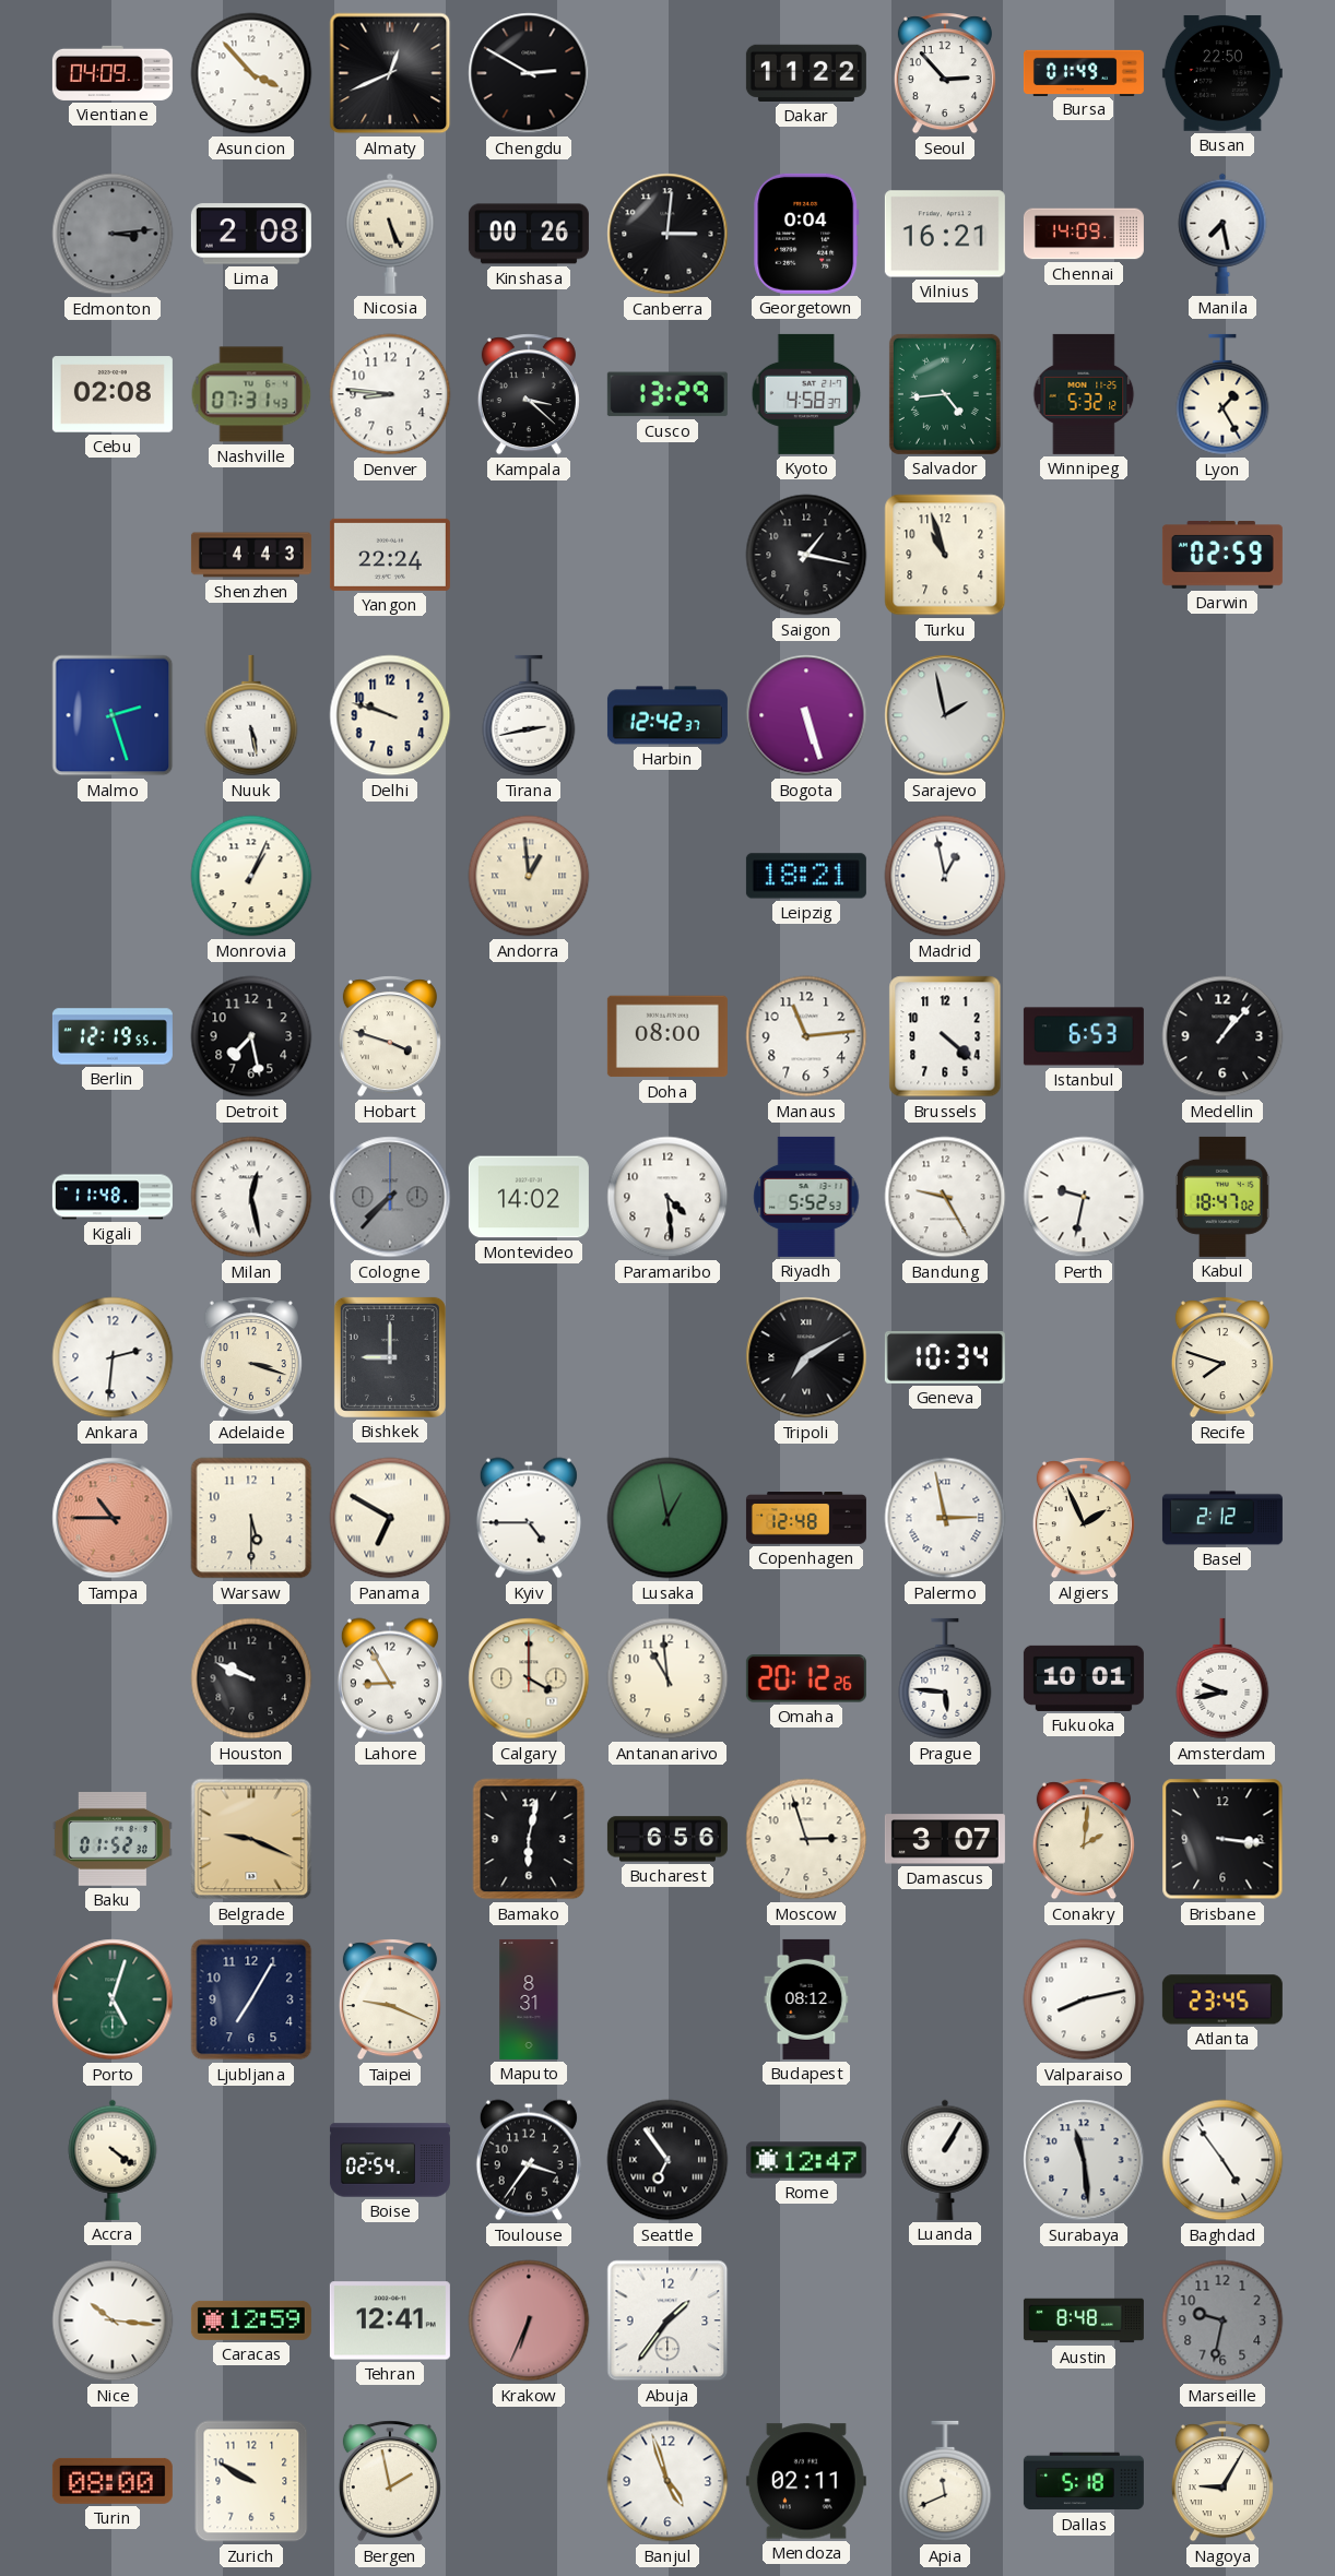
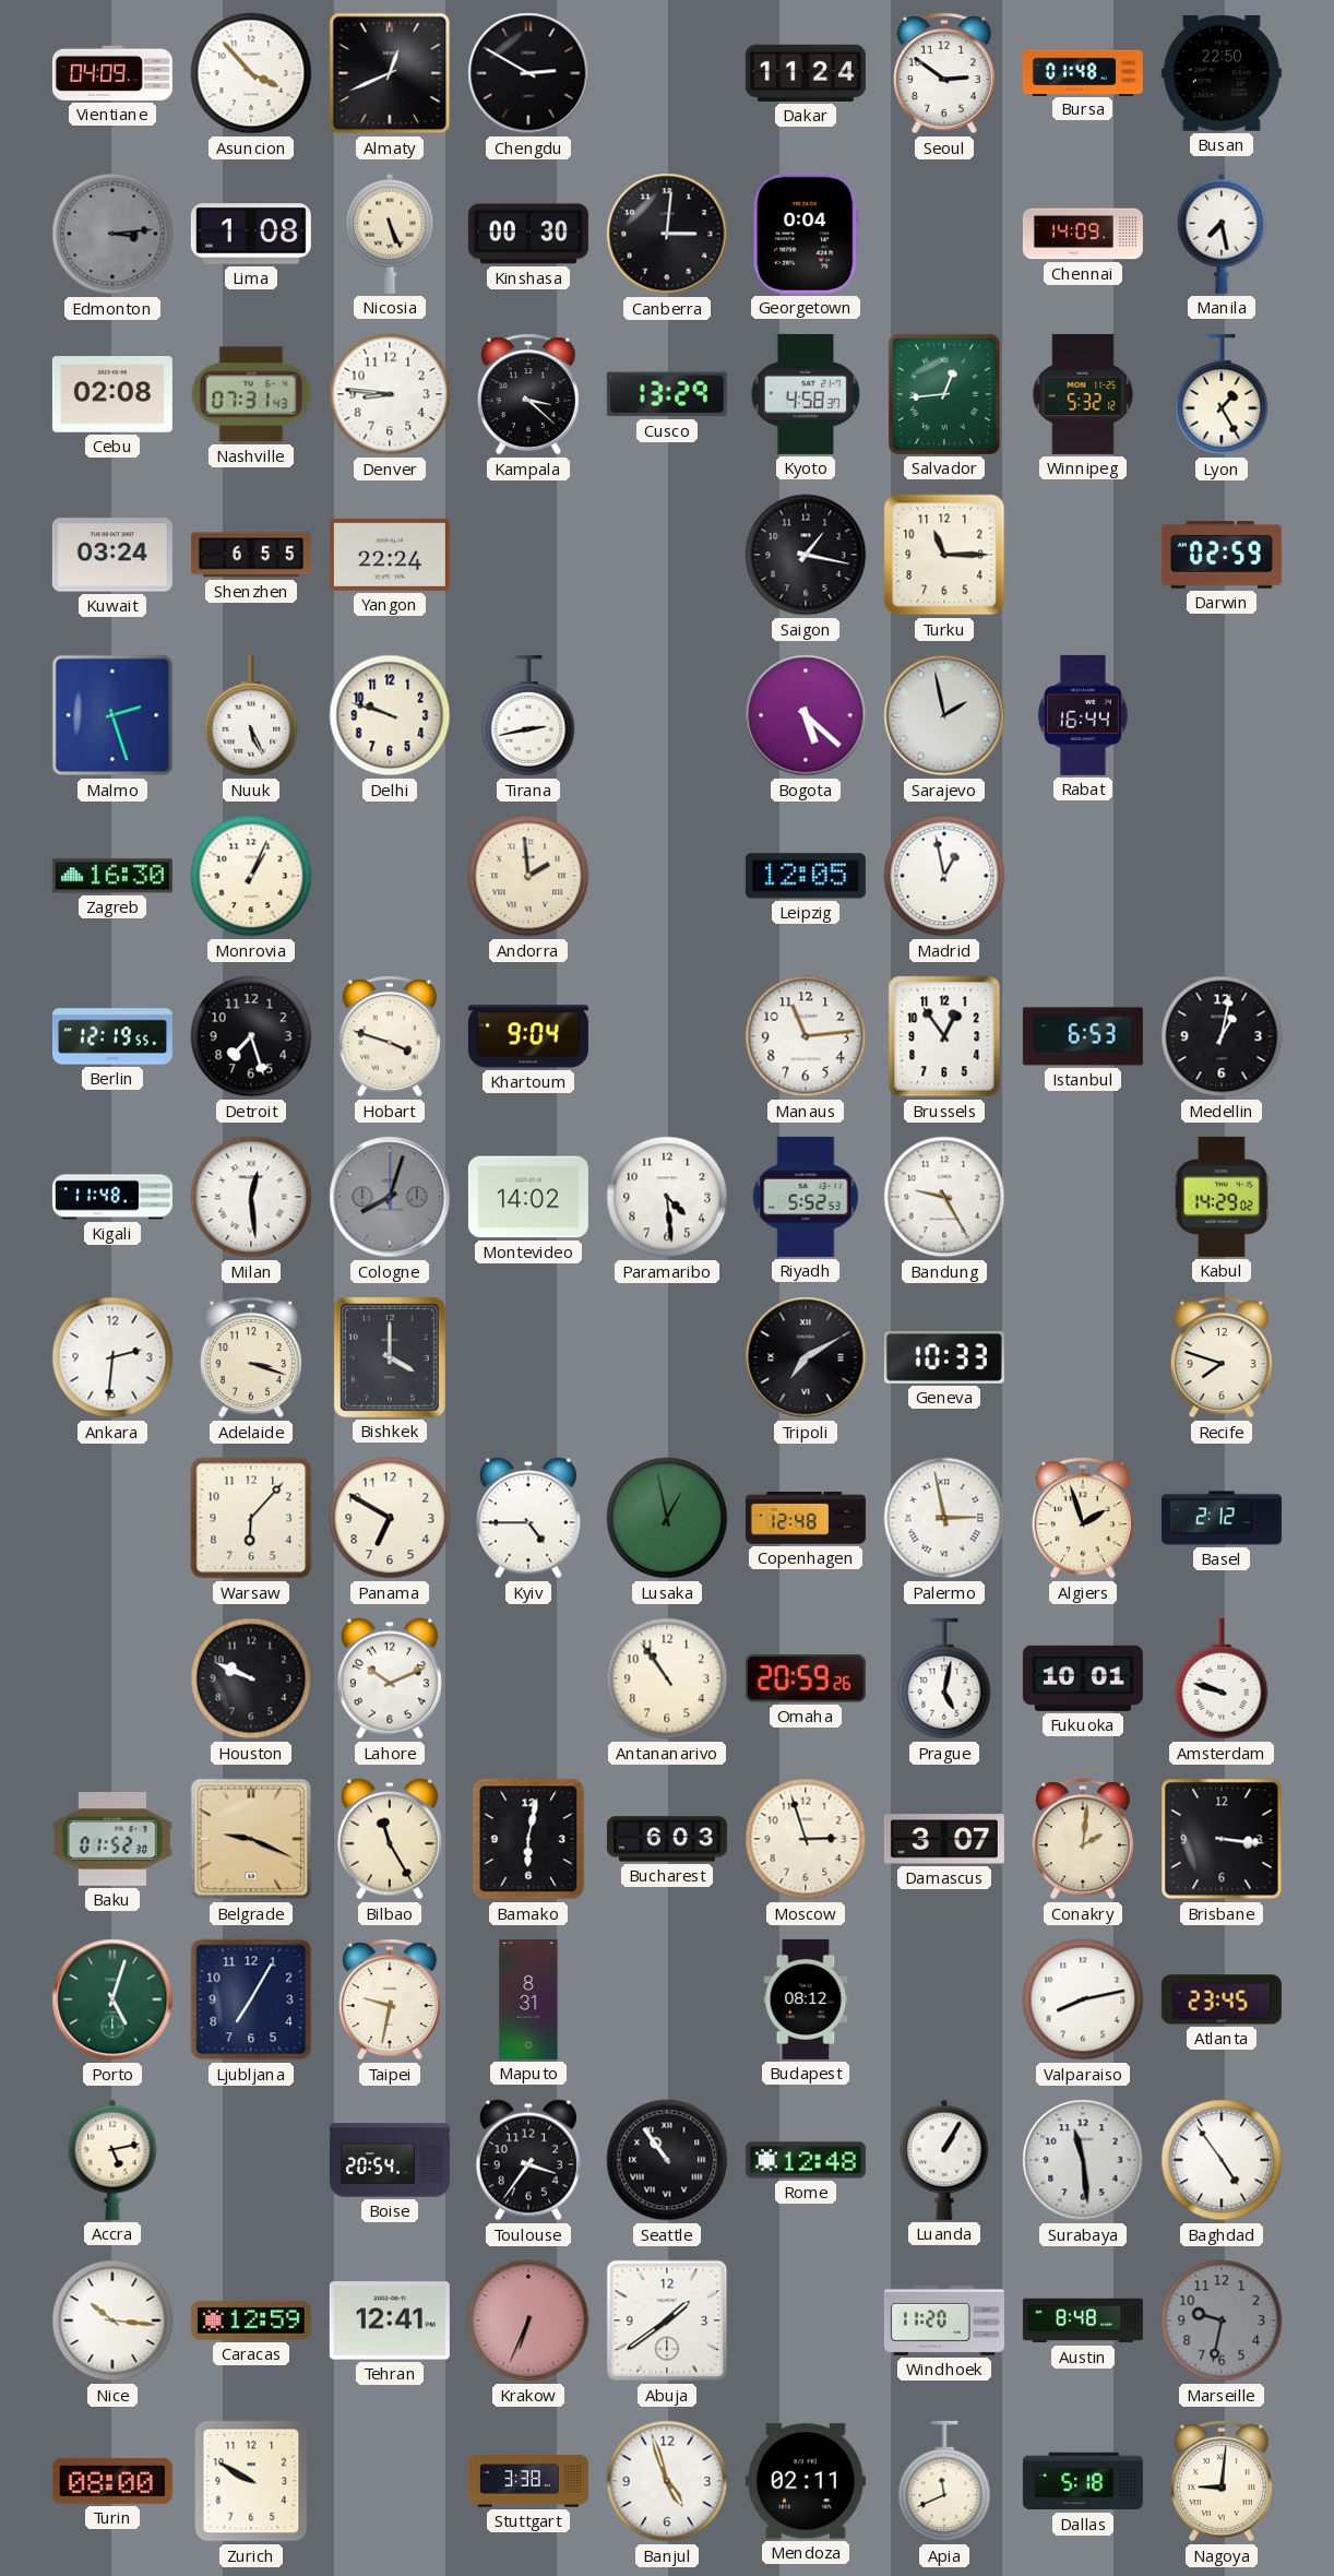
Dakar: 11:22 -> 11:24
Seoul: 2:53 -> 2:51
Bursa: 01:49 -> 01:48
Lima: 2:08 -> 1:08
Kinshasa: 00:26 -> 00:30
Vilnius: 16:21 -> none
Salvador: 4:44 -> 12:44
Kuwait: none -> 03:24
Shenzhen: 4:43 -> 6:55
Turku: 10:57 -> 11:15
Nuuk: 5:28 -> 5:26
Harbin: 12:42 -> none
Bogota: 5:27 -> 5:22
Rabat: none -> 16:44
Zagreb: none -> 16:30
Andorra: 12:59 -> 1:59
Leipzig: 18:21 -> 12:05
Detroit: 7:28 -> 7:27
Khartoum: none -> 9:04
Doha: 08:00 -> none
Brussels: 4:22 -> 12:54
Medellin: 1:07 -> 1:02
Milan: 12:28 -> 12:29
Cologne: 7:37 -> 8:03
Perth: 9:32 -> none
Kabul: 18:47 -> 14:29
Bishkek: 9:00 -> 4:00
Geneva: 10:34 -> 10:33
Tampa: 10:45 -> none
Warsaw: 5:30 -> 6:07
Panama numerals: Roman -> Arabic
Algiers: 1:56 -> 1:57
Lahore: 8:55 -> 10:11
Calgary: 4:00 -> none
Antananarivo: 10:59 -> 10:54
Omaha: 20:12 -> 20:59
Prague: 5:46 -> 5:02
Amsterdam: 9:43 -> 9:48
Bilbao: none -> 11:25
Bucharest: 6:56 -> 6:03
Taipei: 9:19 -> 9:32
Accra: 4:21 -> 5:13
Boise: 02:54 -> 20:54
Seattle: 6:54 -> 10:54
Rome: 12:47 -> 12:48
Abuja: 1:36 -> 1:39
Windhoek: none -> 11:20
Bergen: 1:58 -> none
Stuttgart: none -> 3:38
Nagoya: 9:05 -> 9:01
